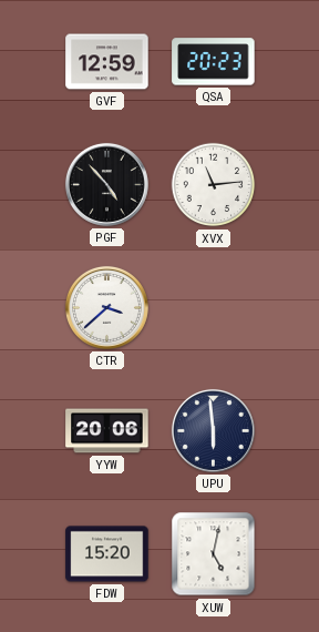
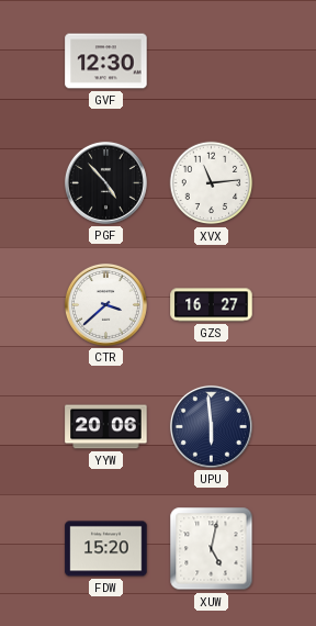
GVF: 12:59 -> 12:30
QSA: 20:23 -> none
GZS: none -> 16:27
